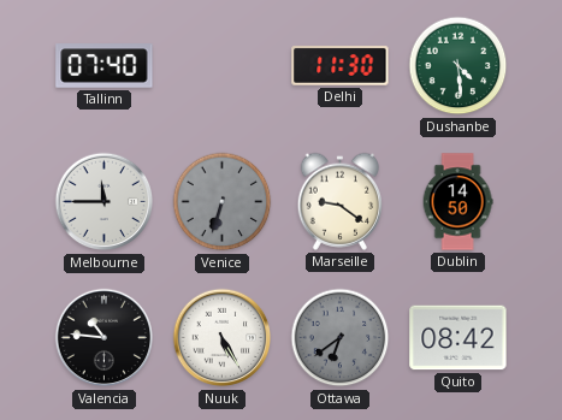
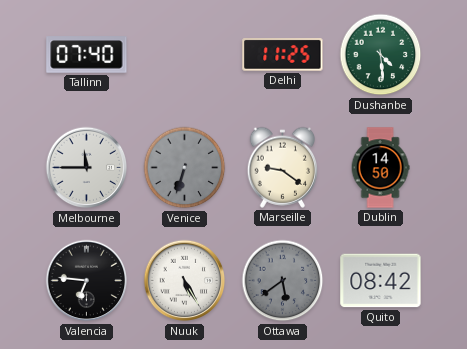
Delhi: 11:30 -> 11:25
Valencia: 10:46 -> 6:46
Ottawa: 6:39 -> 5:39
